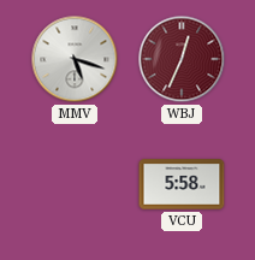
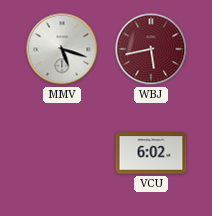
WBJ: 12:34 -> 5:43
VCU: 5:58 -> 6:02
